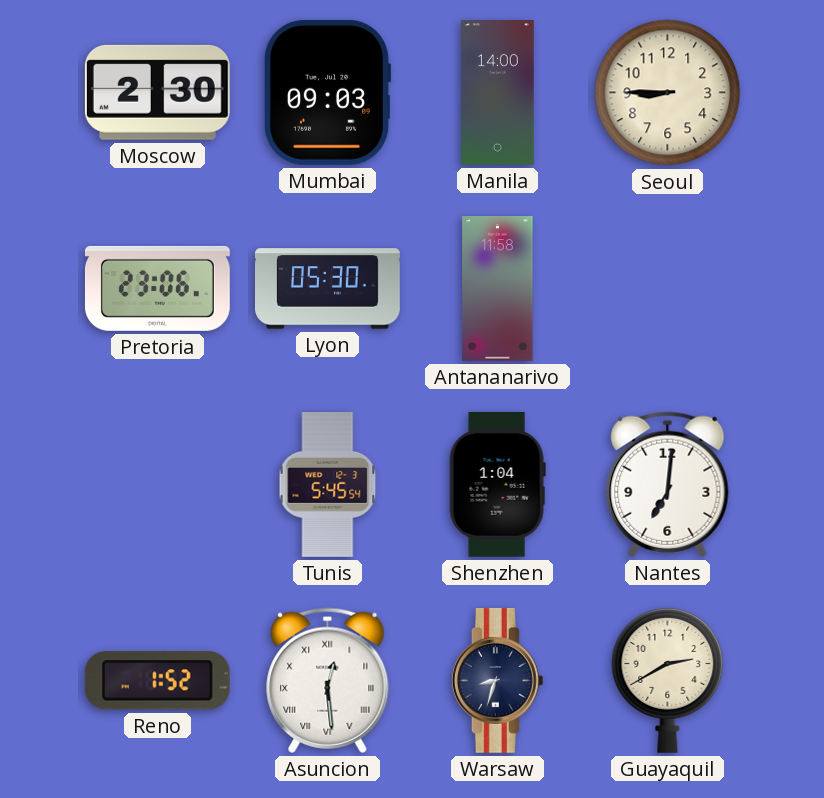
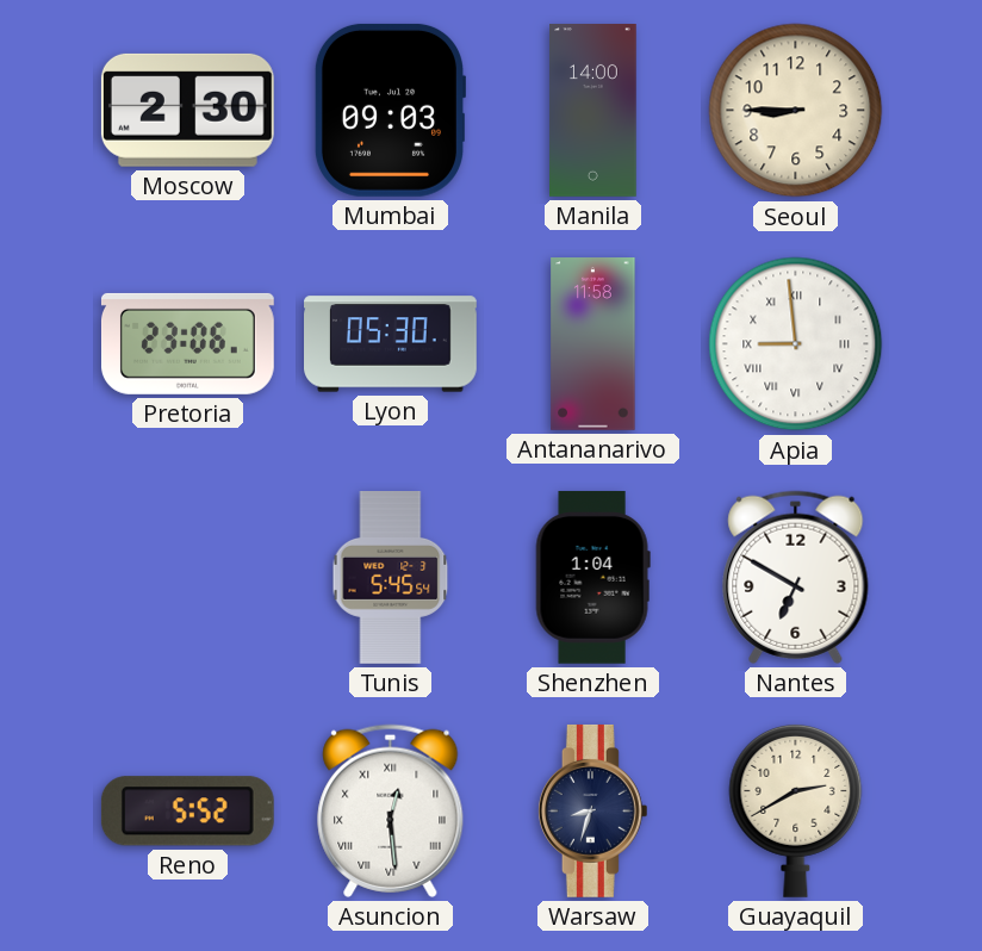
Apia: none -> 8:59
Nantes: 7:01 -> 6:50
Reno: 1:52 -> 5:52
